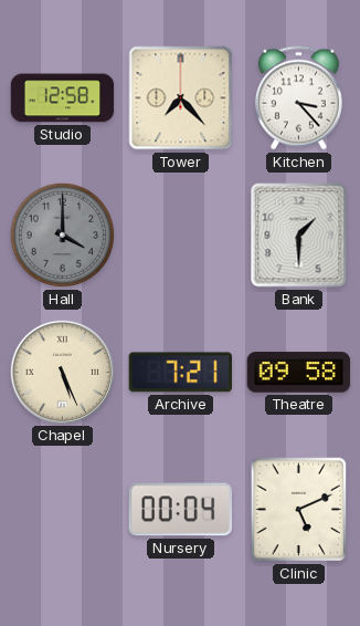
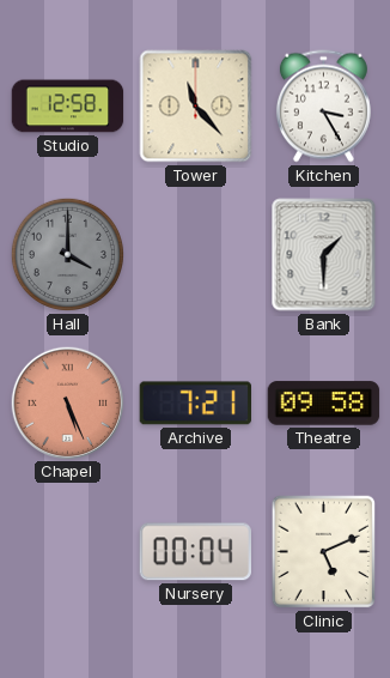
Tower: 7:23 -> 11:23
Kitchen: 3:23 -> 3:25
Chapel dial: cream -> salmon
